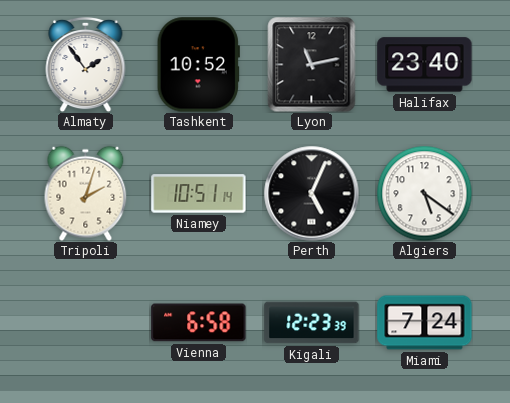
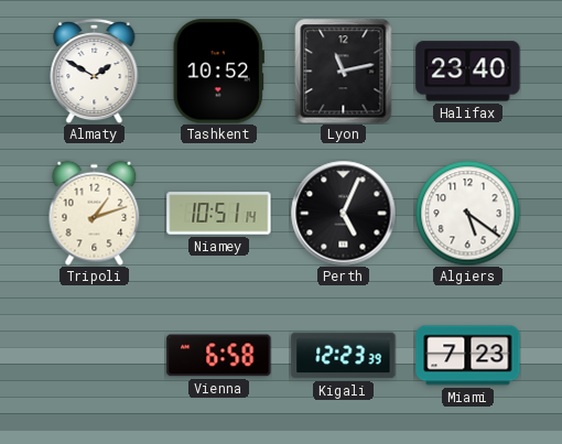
Almaty: 1:54 -> 1:50
Tripoli: 2:03 -> 1:12
Miami: 7:24 -> 7:23
